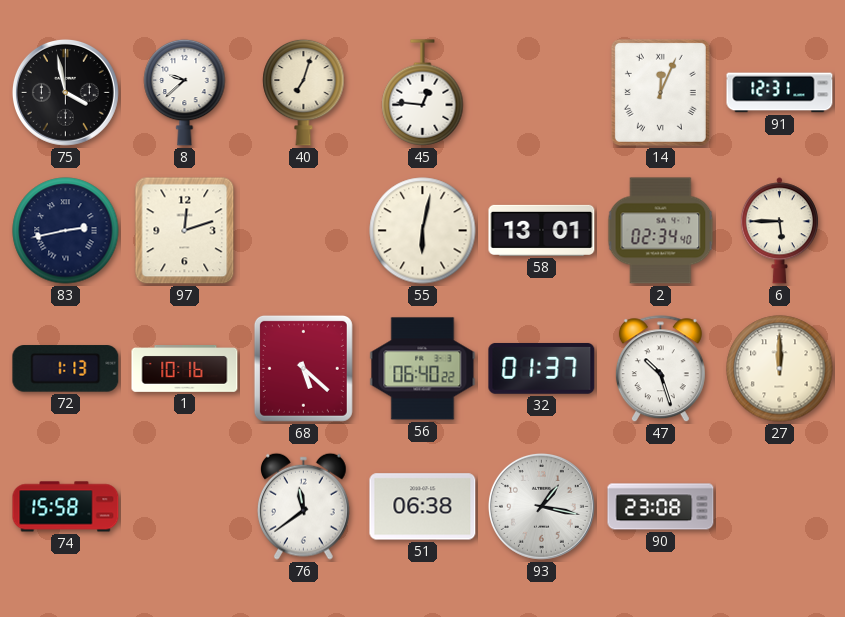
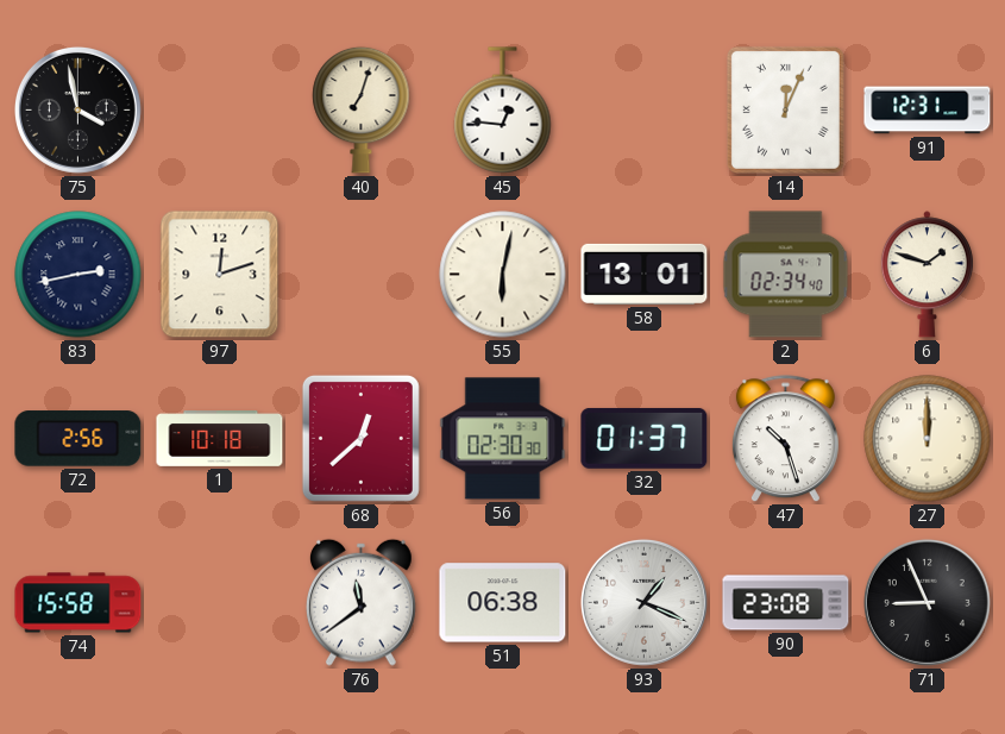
8: 9:38 -> none
6: 5:45 -> 1:48
72: 1:13 -> 2:56
1: 10:16 -> 10:18
68: 5:22 -> 12:38
56: 06:40 -> 02:30
93: 1:17 -> 1:19
71: none -> 8:56
